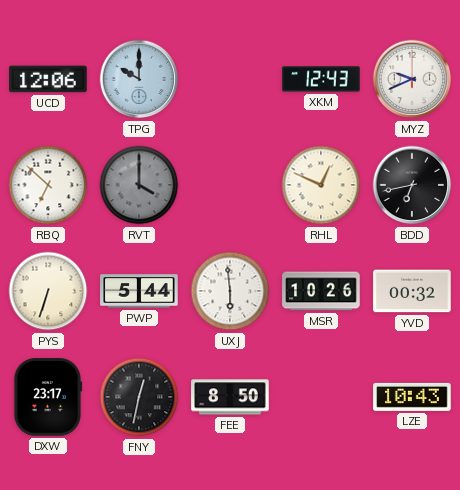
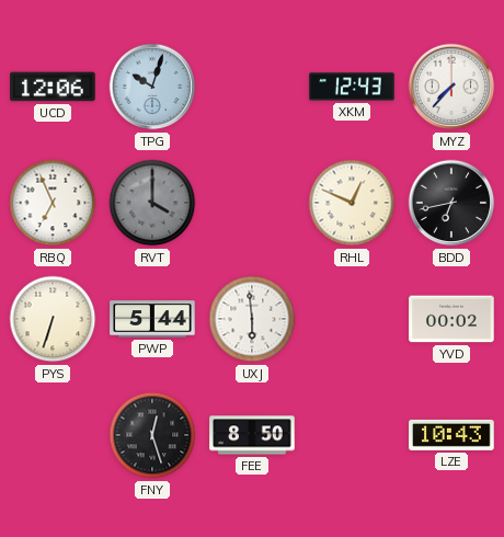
TPG: 10:00 -> 10:03
MYZ: 9:41 -> 7:37
RBQ: 6:52 -> 6:56
MSR: 10:26 -> none
YVD: 00:32 -> 00:02
DXW: 23:17 -> none
FNY: 12:32 -> 12:27
